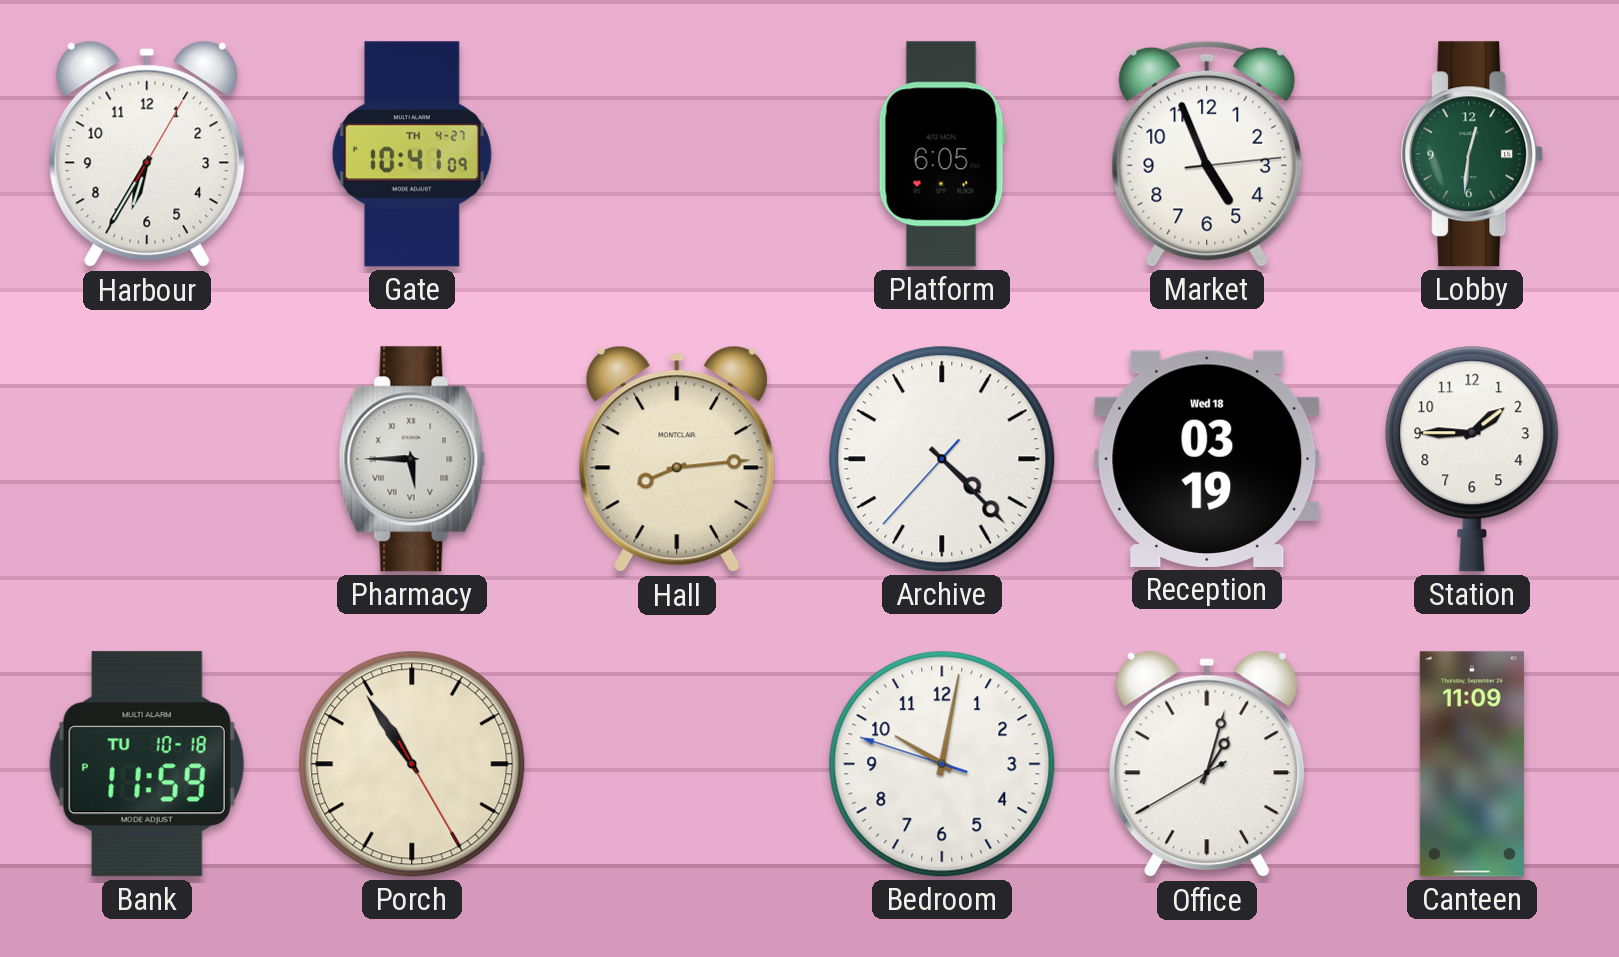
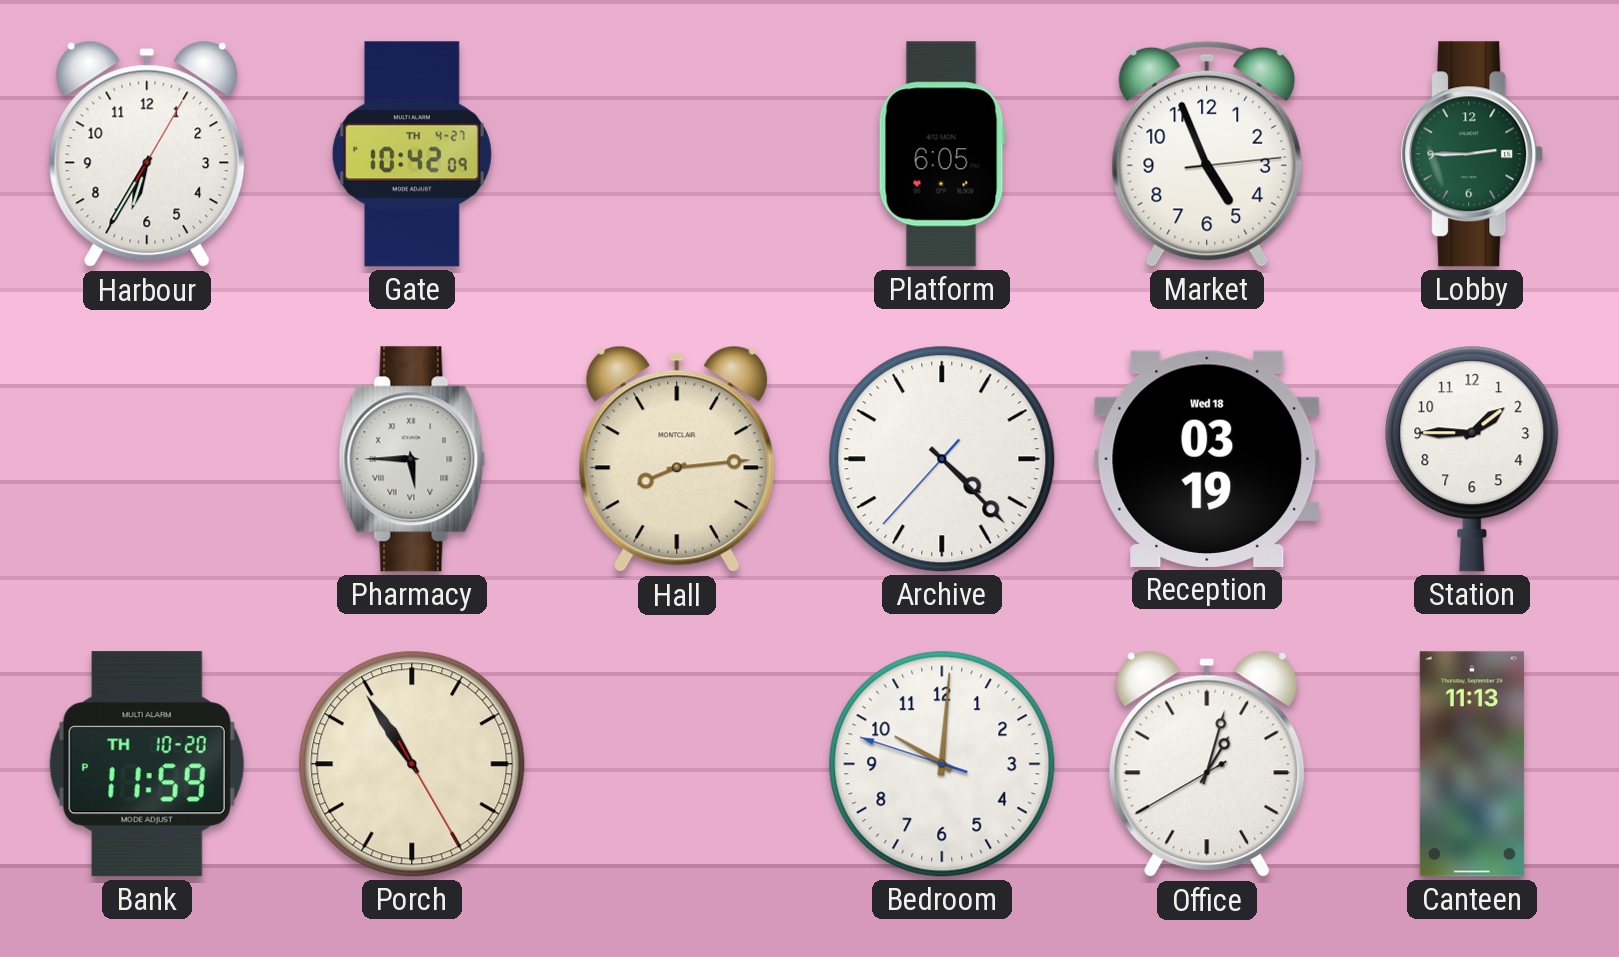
Gate: 10:41 -> 10:42
Lobby: 12:31 -> 2:45
Bank date: TU 10-18 -> TH 10-20
Bedroom: 10:01 -> 10:00
Canteen: 11:09 -> 11:13
